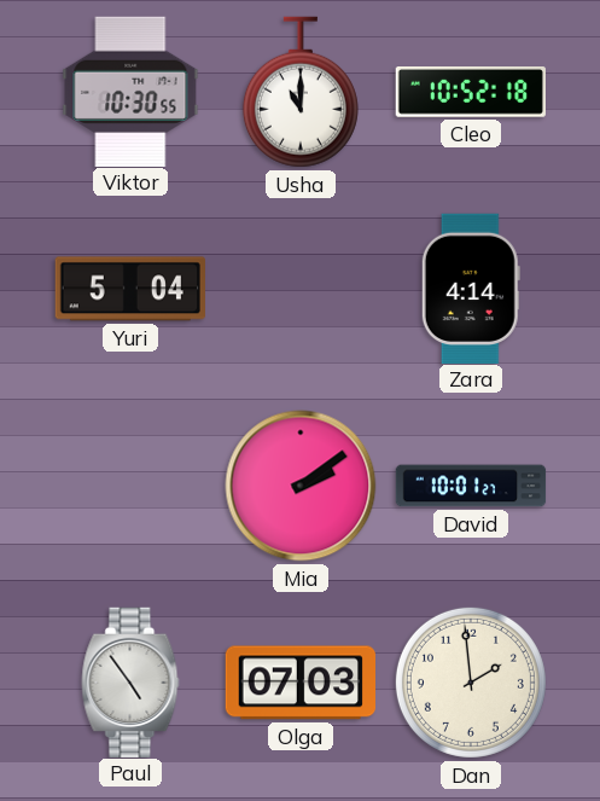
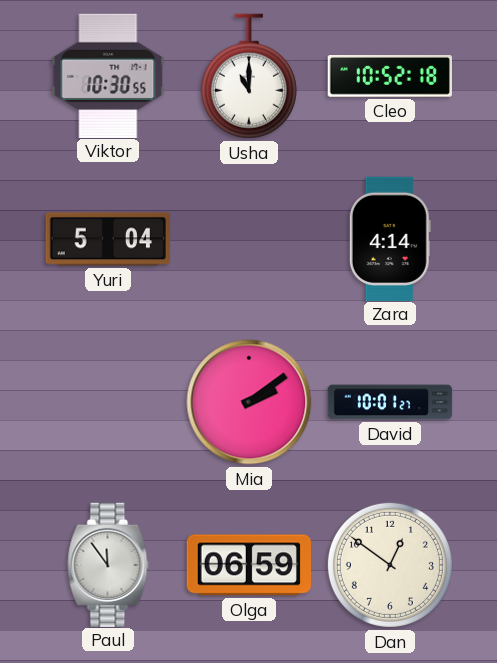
Paul: 4:54 -> 11:54
Olga: 07:03 -> 06:59
Dan: 1:59 -> 12:51
